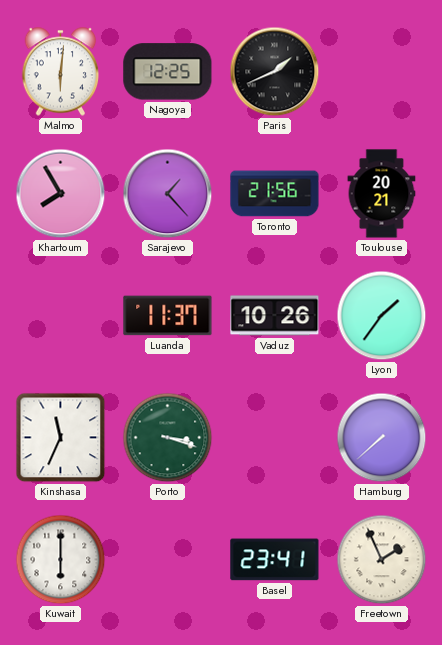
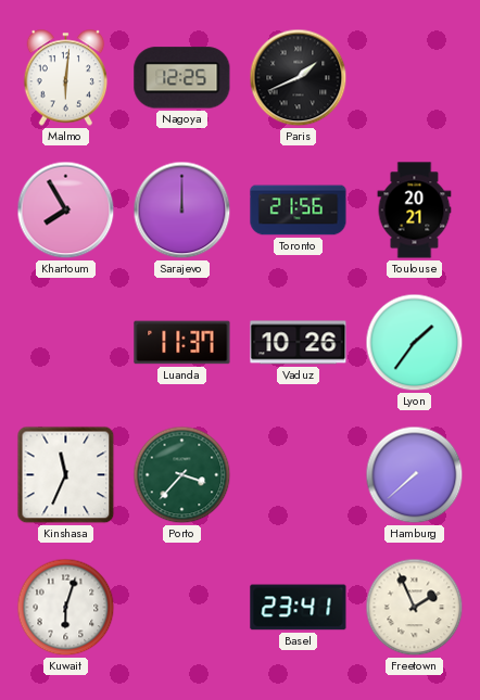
Sarajevo: 1:23 -> 12:00
Porto: 3:18 -> 3:37
Kuwait: 6:00 -> 6:03
